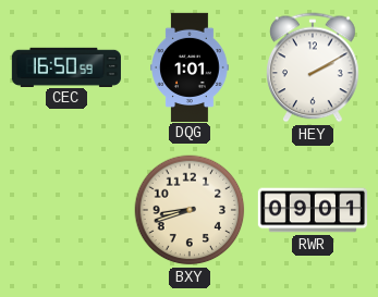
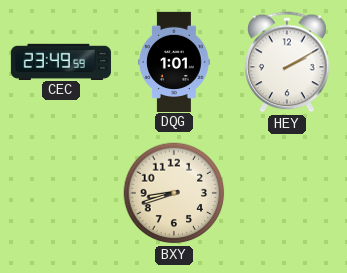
CEC: 16:50 -> 23:49
RWR: 09:01 -> none
